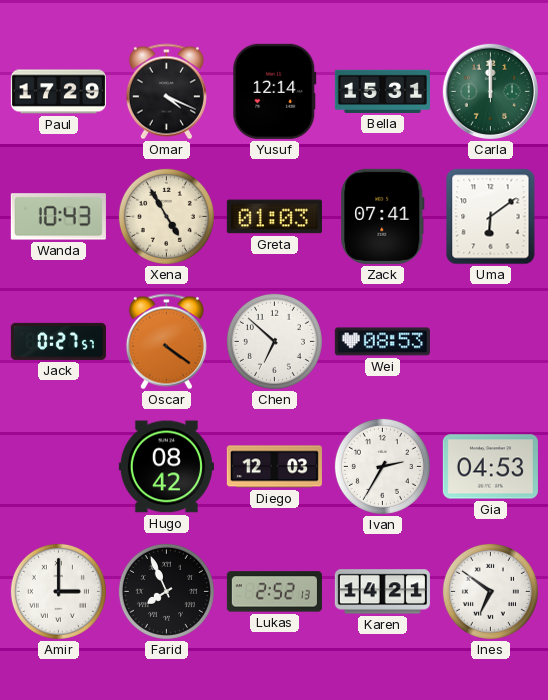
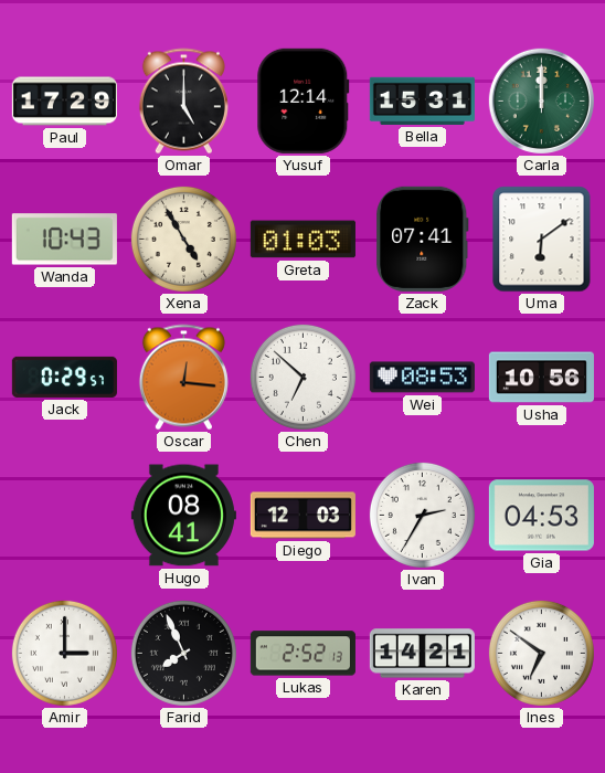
Omar: 4:19 -> 5:00
Jack: 0:27 -> 0:29
Oscar: 4:21 -> 12:16
Usha: none -> 10:56
Hugo: 08:42 -> 08:41
